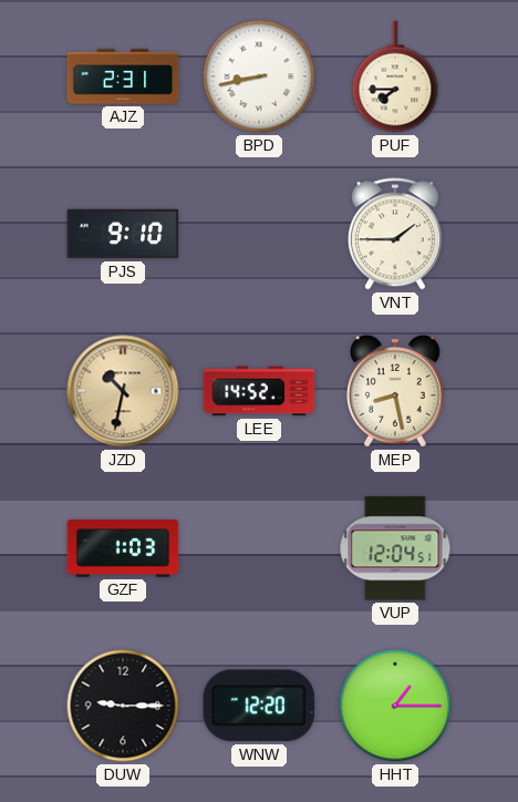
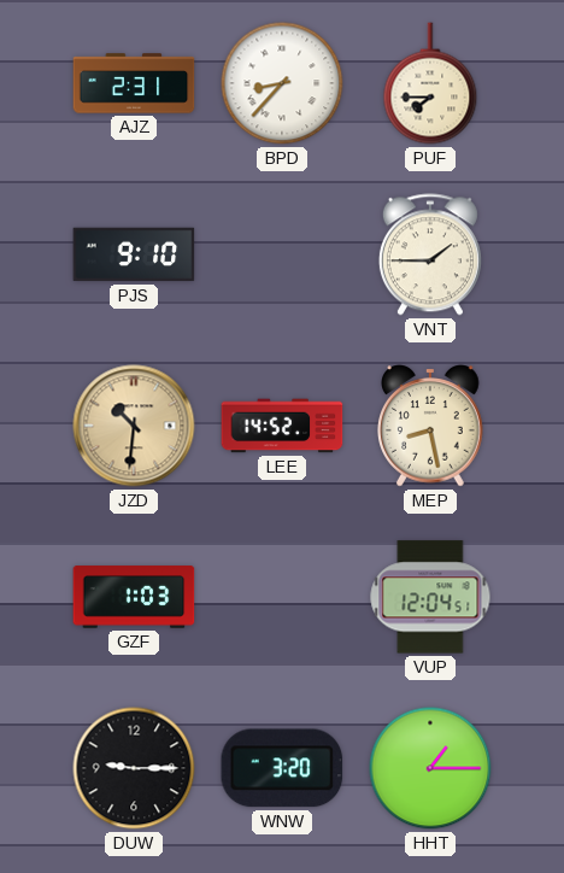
BPD: 8:43 -> 8:37
JZD: 10:32 -> 10:31
WNW: 12:20 -> 3:20
